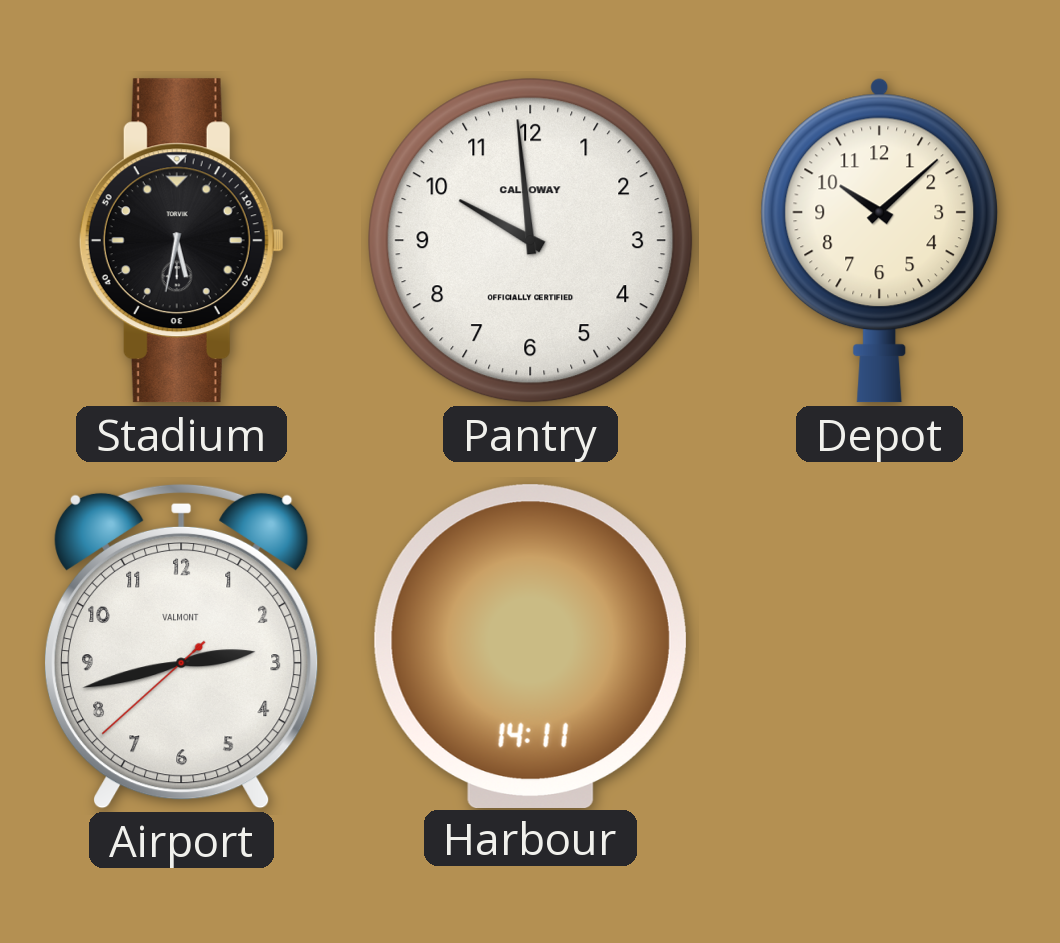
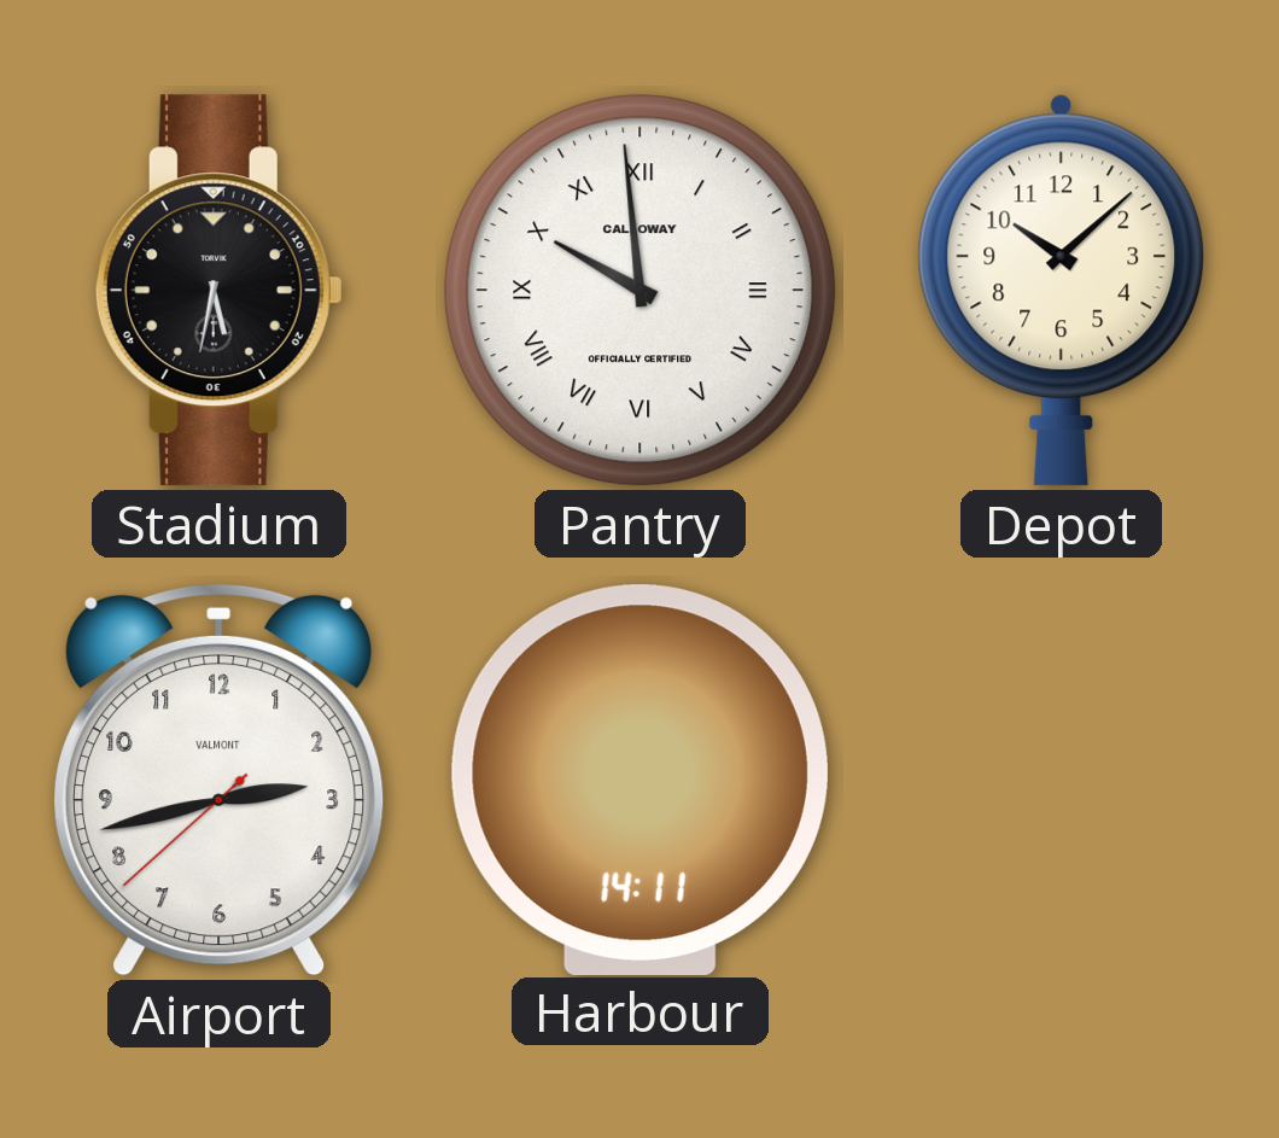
Pantry numerals: Arabic -> Roman
